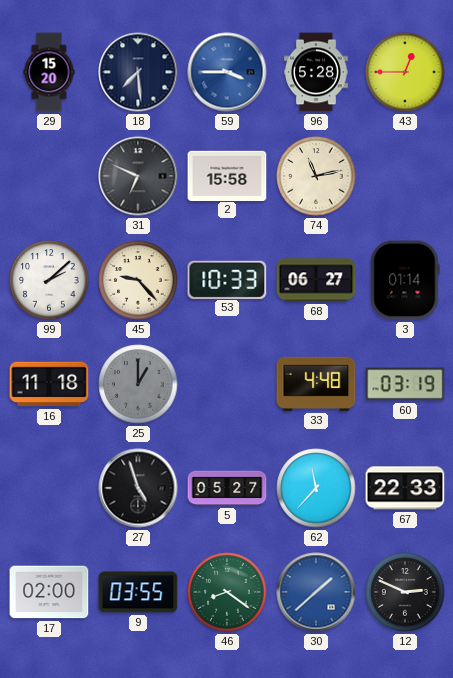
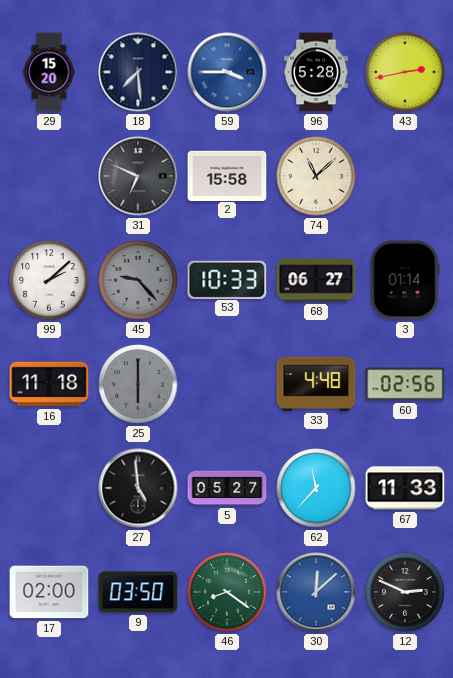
43: 12:45 -> 2:43
74: 11:13 -> 11:08
45 dial: cream -> grey
25: 1:00 -> 6:00
60: 03:19 -> 02:56
27: 4:57 -> 4:59
67: 22:33 -> 11:33
9: 03:55 -> 03:50
30: 1:38 -> 12:08
